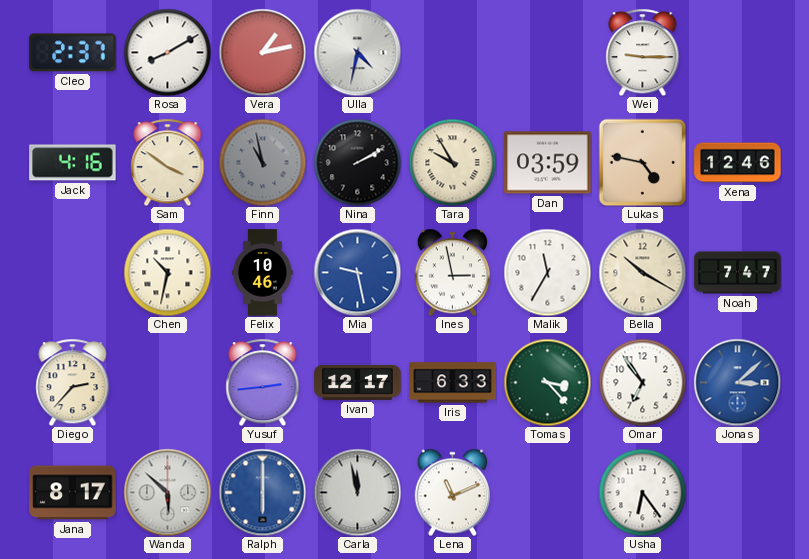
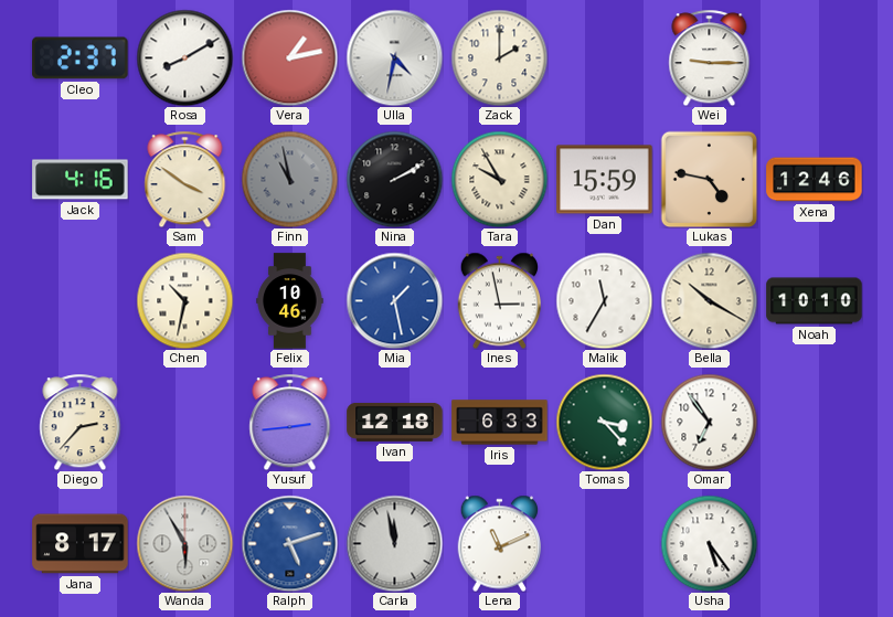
Zack: none -> 2:00
Dan: 03:59 -> 15:59
Mia: 9:28 -> 1:28
Noah: 7:47 -> 10:10
Ivan: 12:17 -> 12:18
Jonas: 3:08 -> none
Wanda: 5:52 -> 5:55
Ralph: 6:00 -> 5:12
Usha: 6:24 -> 5:24
